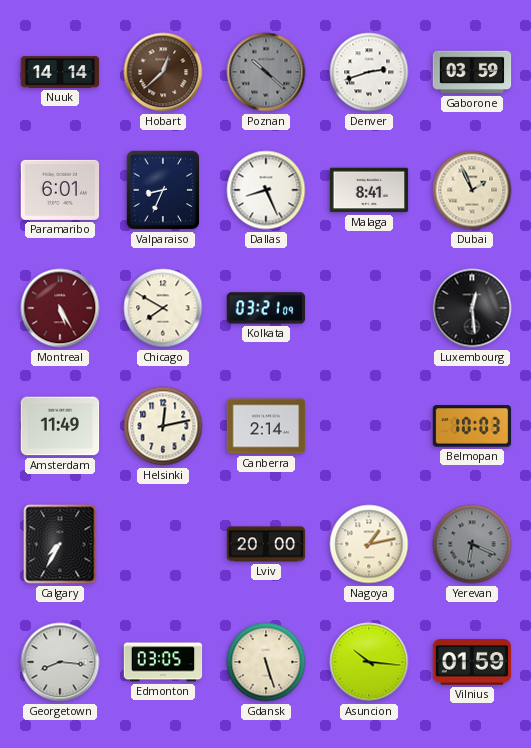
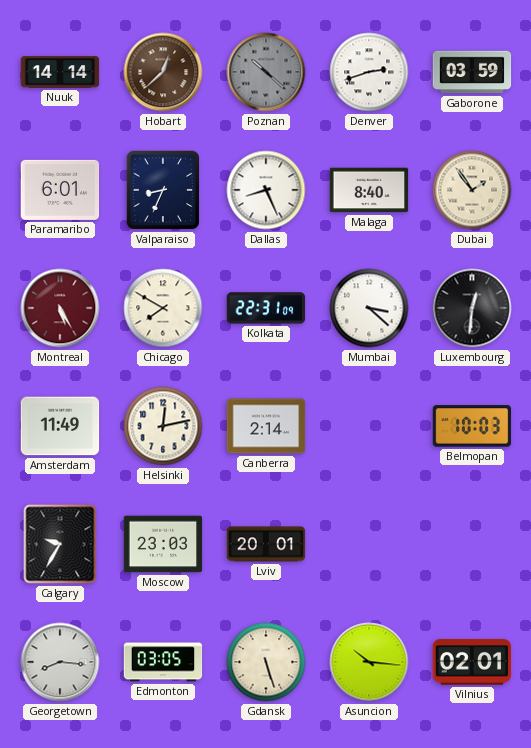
Malaga: 8:41 -> 8:40
Dubai: 1:56 -> 1:54
Kolkata: 03:21 -> 22:31
Mumbai: none -> 3:22
Luxembourg: 12:29 -> 12:31
Calgary: 7:35 -> 9:35
Moscow: none -> 23:03
Lviv: 20:00 -> 20:01
Nagoya: 1:13 -> none
Yerevan: 6:19 -> none
Vilnius: 01:59 -> 02:01
